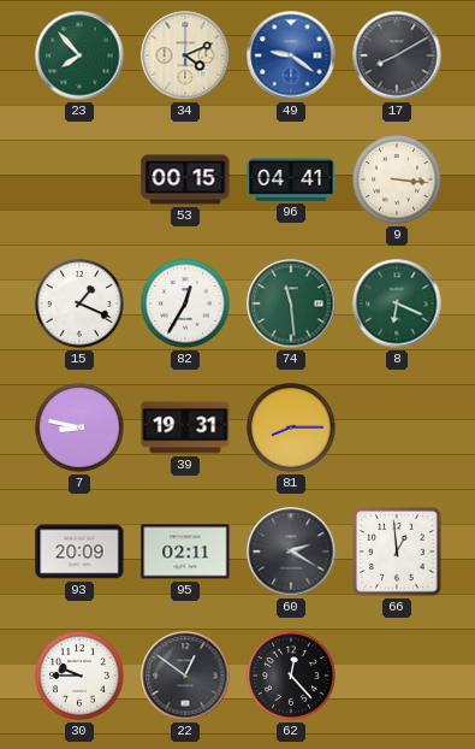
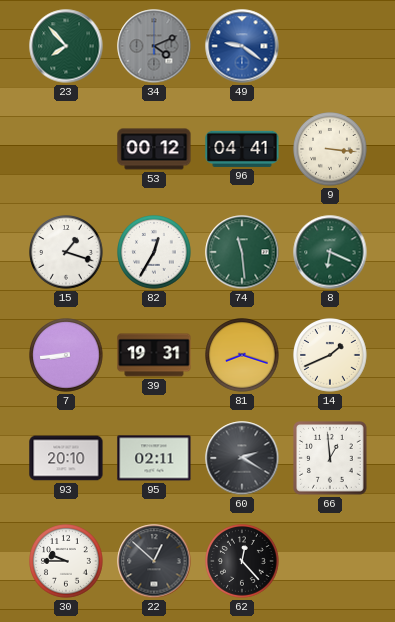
34 dial: cream -> grey
17: 8:10 -> none
53: 00:15 -> 00:12
15: 1:19 -> 1:18
7: 8:47 -> 8:44
81: 8:15 -> 8:18
14: none -> 1:41
93: 20:09 -> 20:10
22: 12:51 -> 12:52
